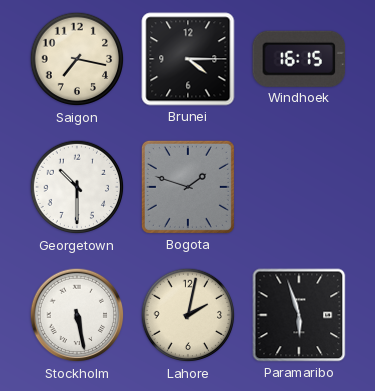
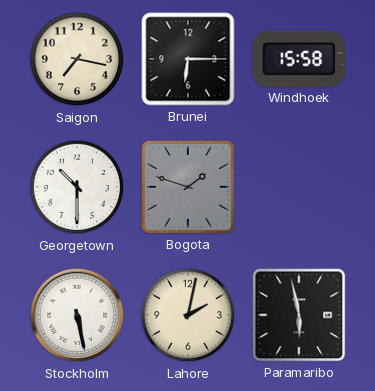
Brunei: 4:15 -> 6:15
Windhoek: 16:15 -> 15:58
Paramaribo: 5:57 -> 5:58
